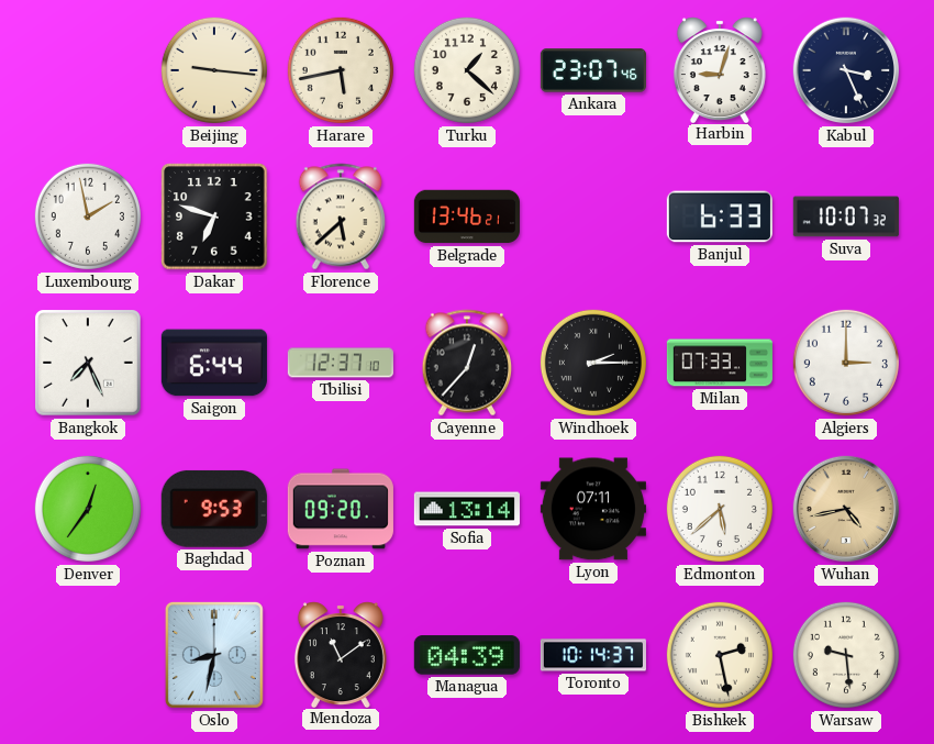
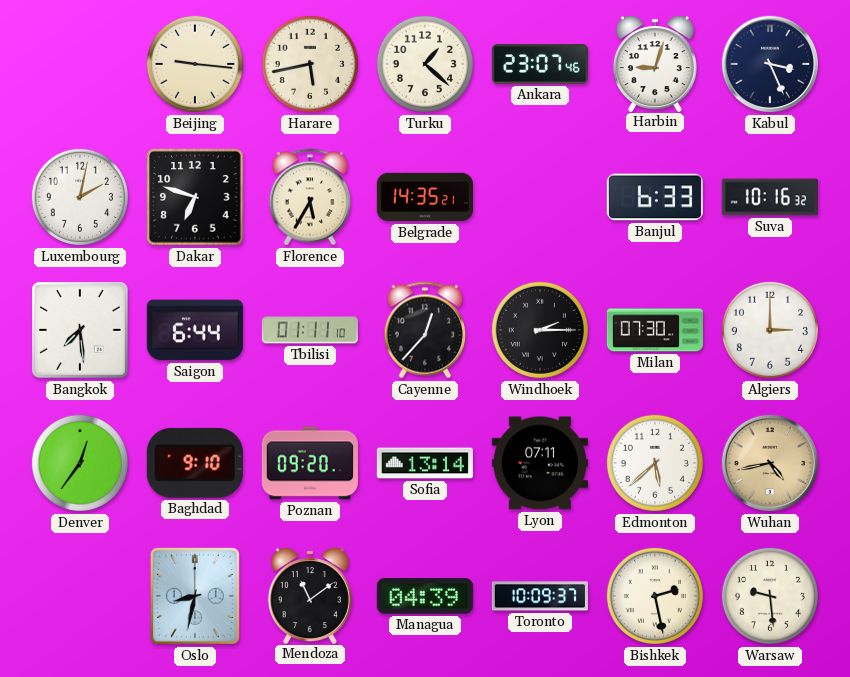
Luxembourg: 1:58 -> 2:02
Florence: 5:38 -> 5:35
Belgrade: 13:46 -> 14:35
Suva: 10:07 -> 10:16
Bangkok: 7:26 -> 7:29
Tbilisi: 12:37 -> 01:11
Milan: 07:33 -> 07:30
Baghdad: 9:53 -> 9:10
Toronto: 10:14 -> 10:09
